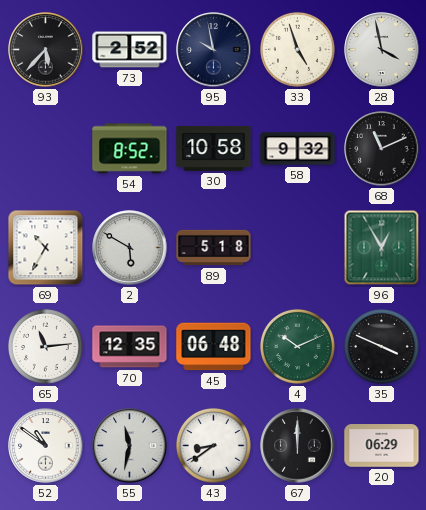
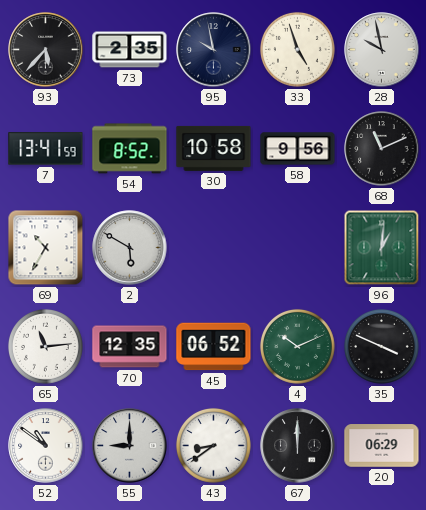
73: 2:52 -> 2:35
28: 3:58 -> 9:58
7: none -> 13:41
58: 9:32 -> 9:56
89: 5:18 -> none
96: 12:55 -> 1:01
45: 06:48 -> 06:52
55: 11:32 -> 9:00
